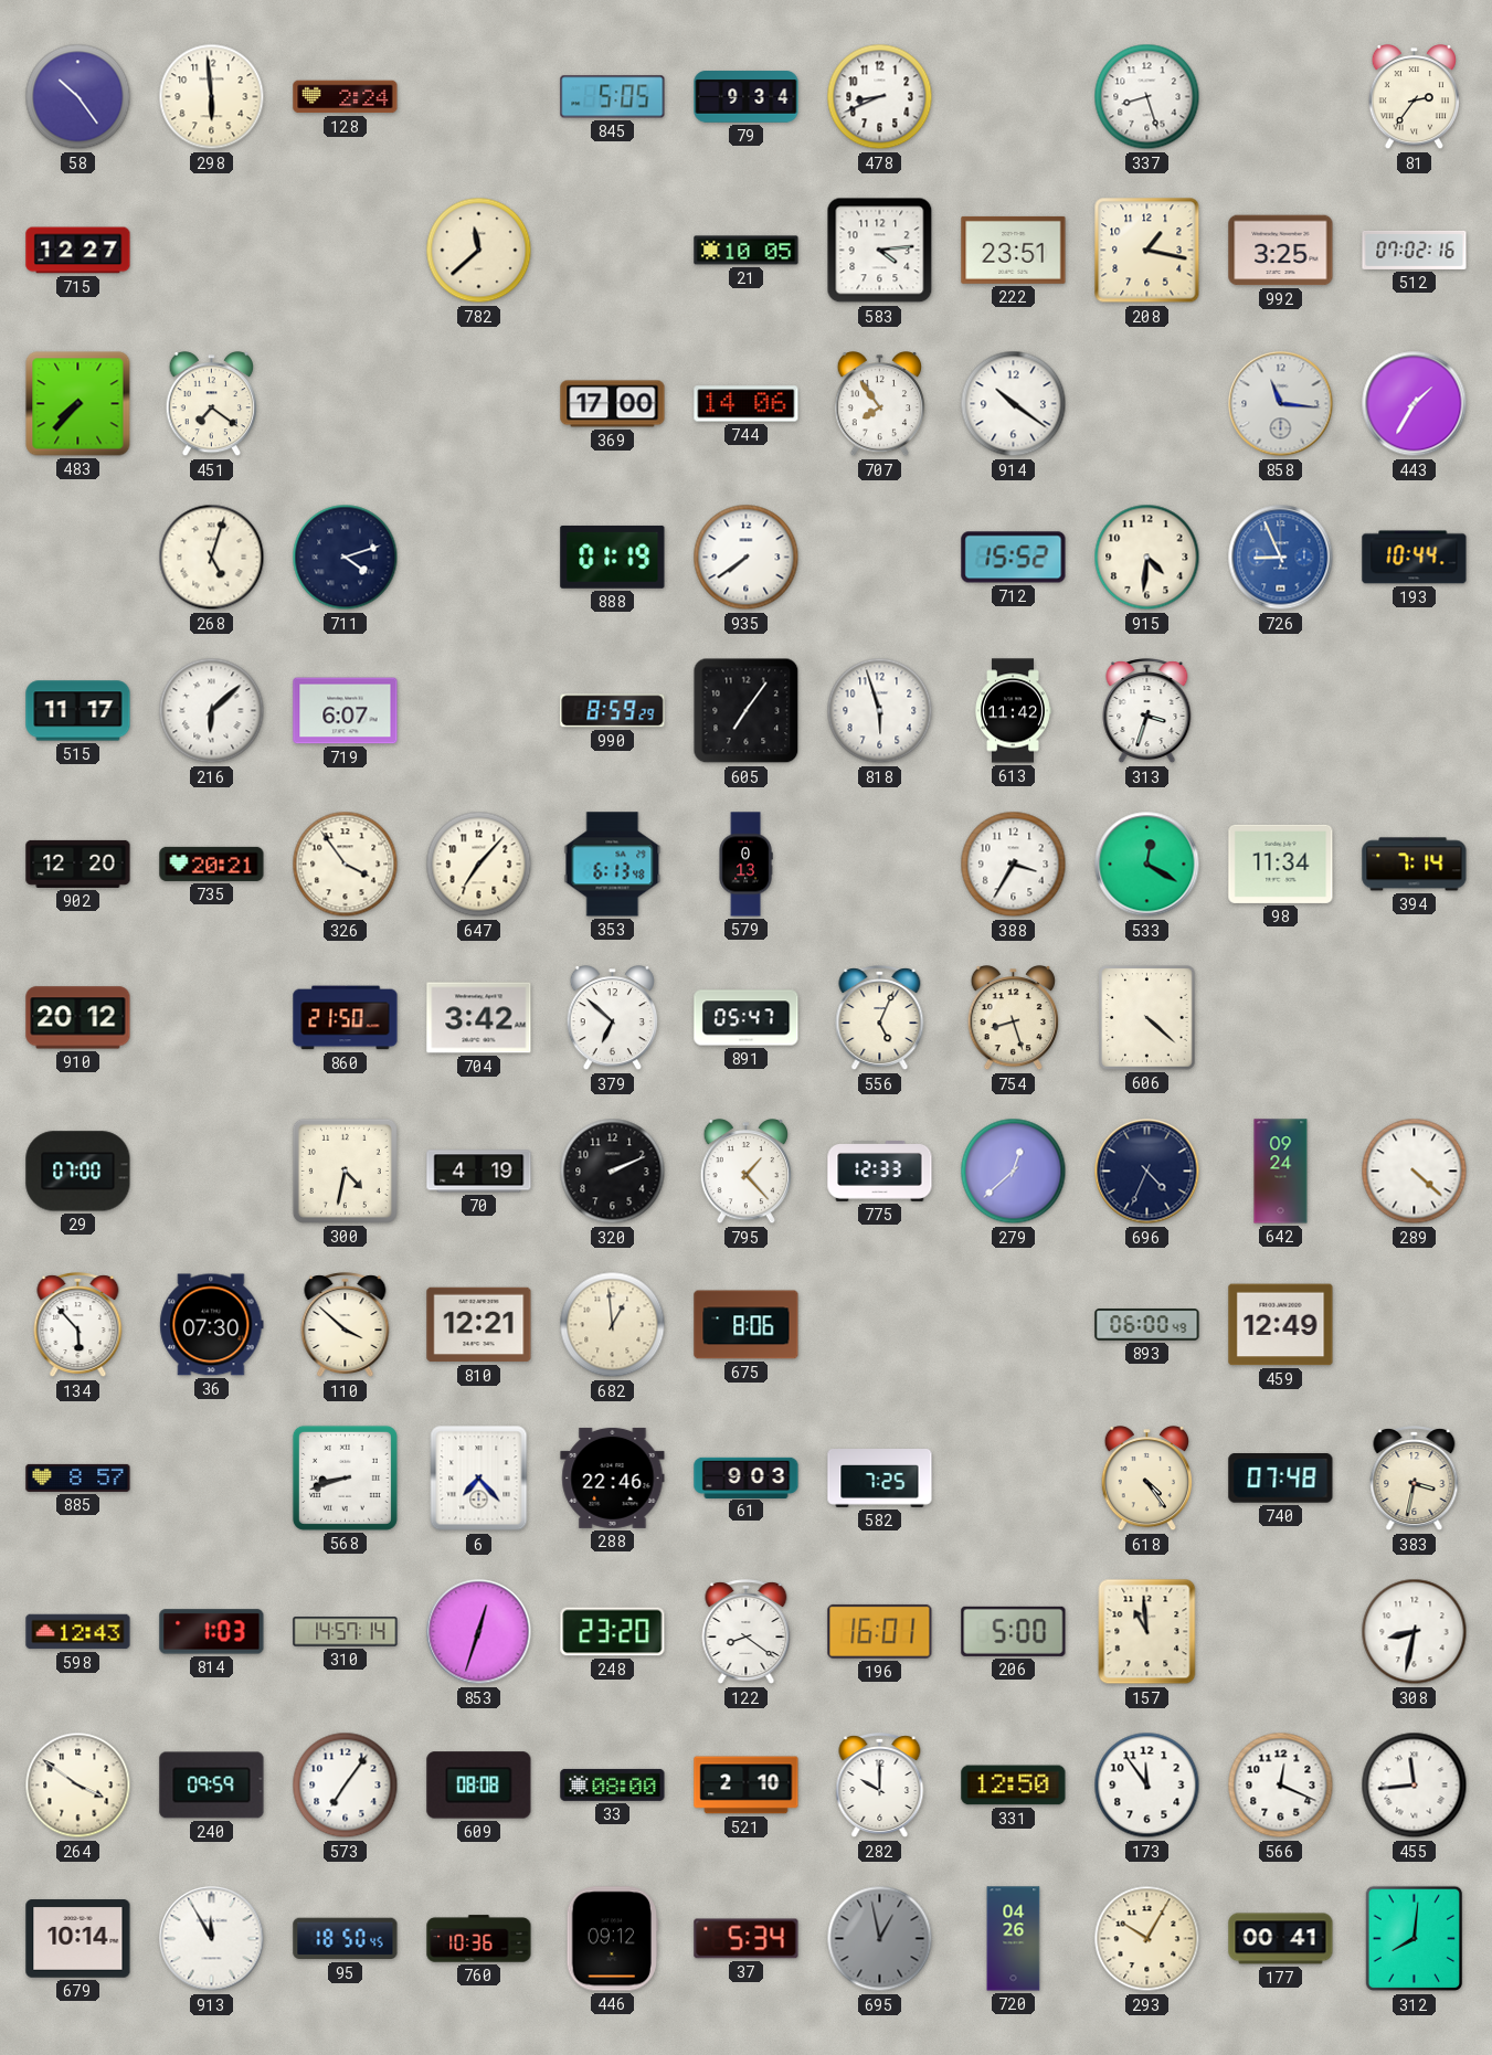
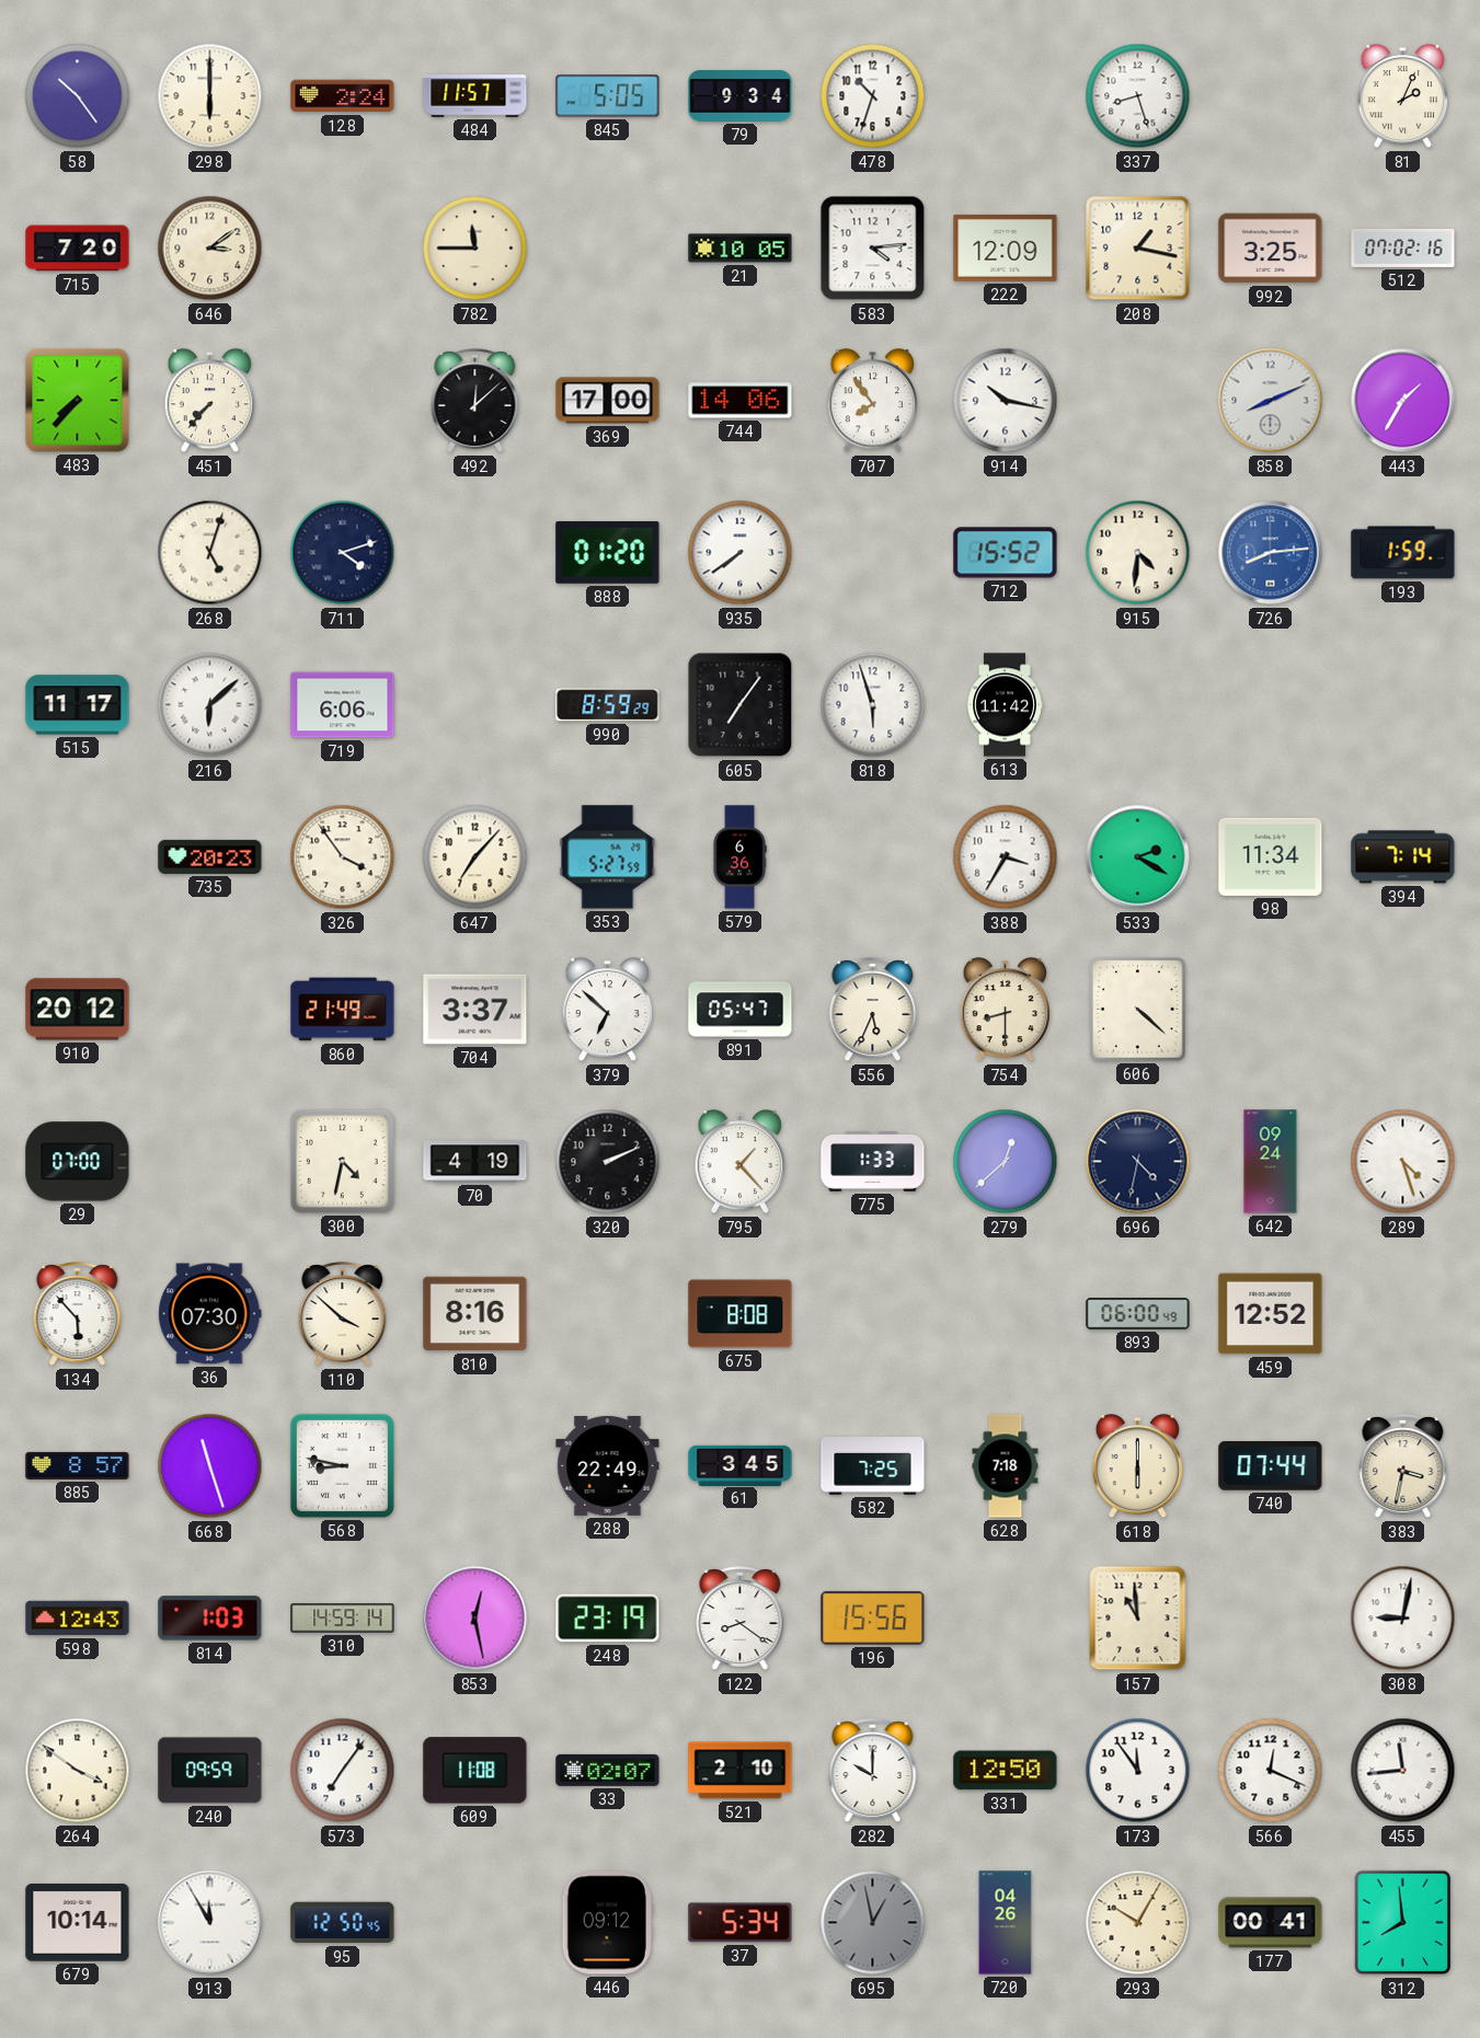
298: 5:59 -> 6:00
484: none -> 11:57
478: 8:41 -> 10:33
81: 2:36 -> 2:04
715: 12:27 -> 7:20
646: none -> 3:09
782: 11:38 -> 11:45
222: 23:51 -> 12:09
451: 7:21 -> 7:37
492: none -> 12:08
914: 10:21 -> 10:17
858: 11:16 -> 8:11
888: 01:19 -> 01:20
726: 8:56 -> 8:14
193: 10:44 -> 1:59
719: 6:07 -> 6:06
313: 3:33 -> none
902: 12:20 -> none
735: 20:21 -> 20:23
353: 6:13 -> 5:27
579: 0:13 -> 6:36
533: 12:20 -> 2:20
860: 21:50 -> 21:49
704: 3:42 -> 3:37
556: 5:04 -> 5:34
754: 8:27 -> 8:30
775: 12:33 -> 1:33
696: 4:34 -> 4:32
289: 4:22 -> 4:27
810: 12:21 -> 8:16
682: 12:59 -> none
675: 8:06 -> 8:08
459: 12:49 -> 12:52
668: none -> 11:27
568: 8:42 -> 8:47
6: 7:23 -> none
288: 22:46 -> 22:49
61: 9:03 -> 3:45
628: none -> 7:18
618: 4:24 -> 6:00
740: 07:48 -> 07:44
310: 14:57 -> 14:59
853: 12:33 -> 12:28
248: 23:20 -> 23:19
196: 16:01 -> 15:56
206: 5:00 -> none
308: 8:32 -> 9:02
609: 08:08 -> 11:08
33: 08:00 -> 02:07
95: 18:50 -> 12:50
760: 10:36 -> none
312: 8:01 -> 7:59
